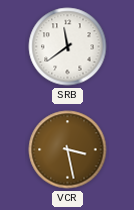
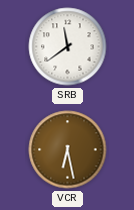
VCR: 3:28 -> 6:28
